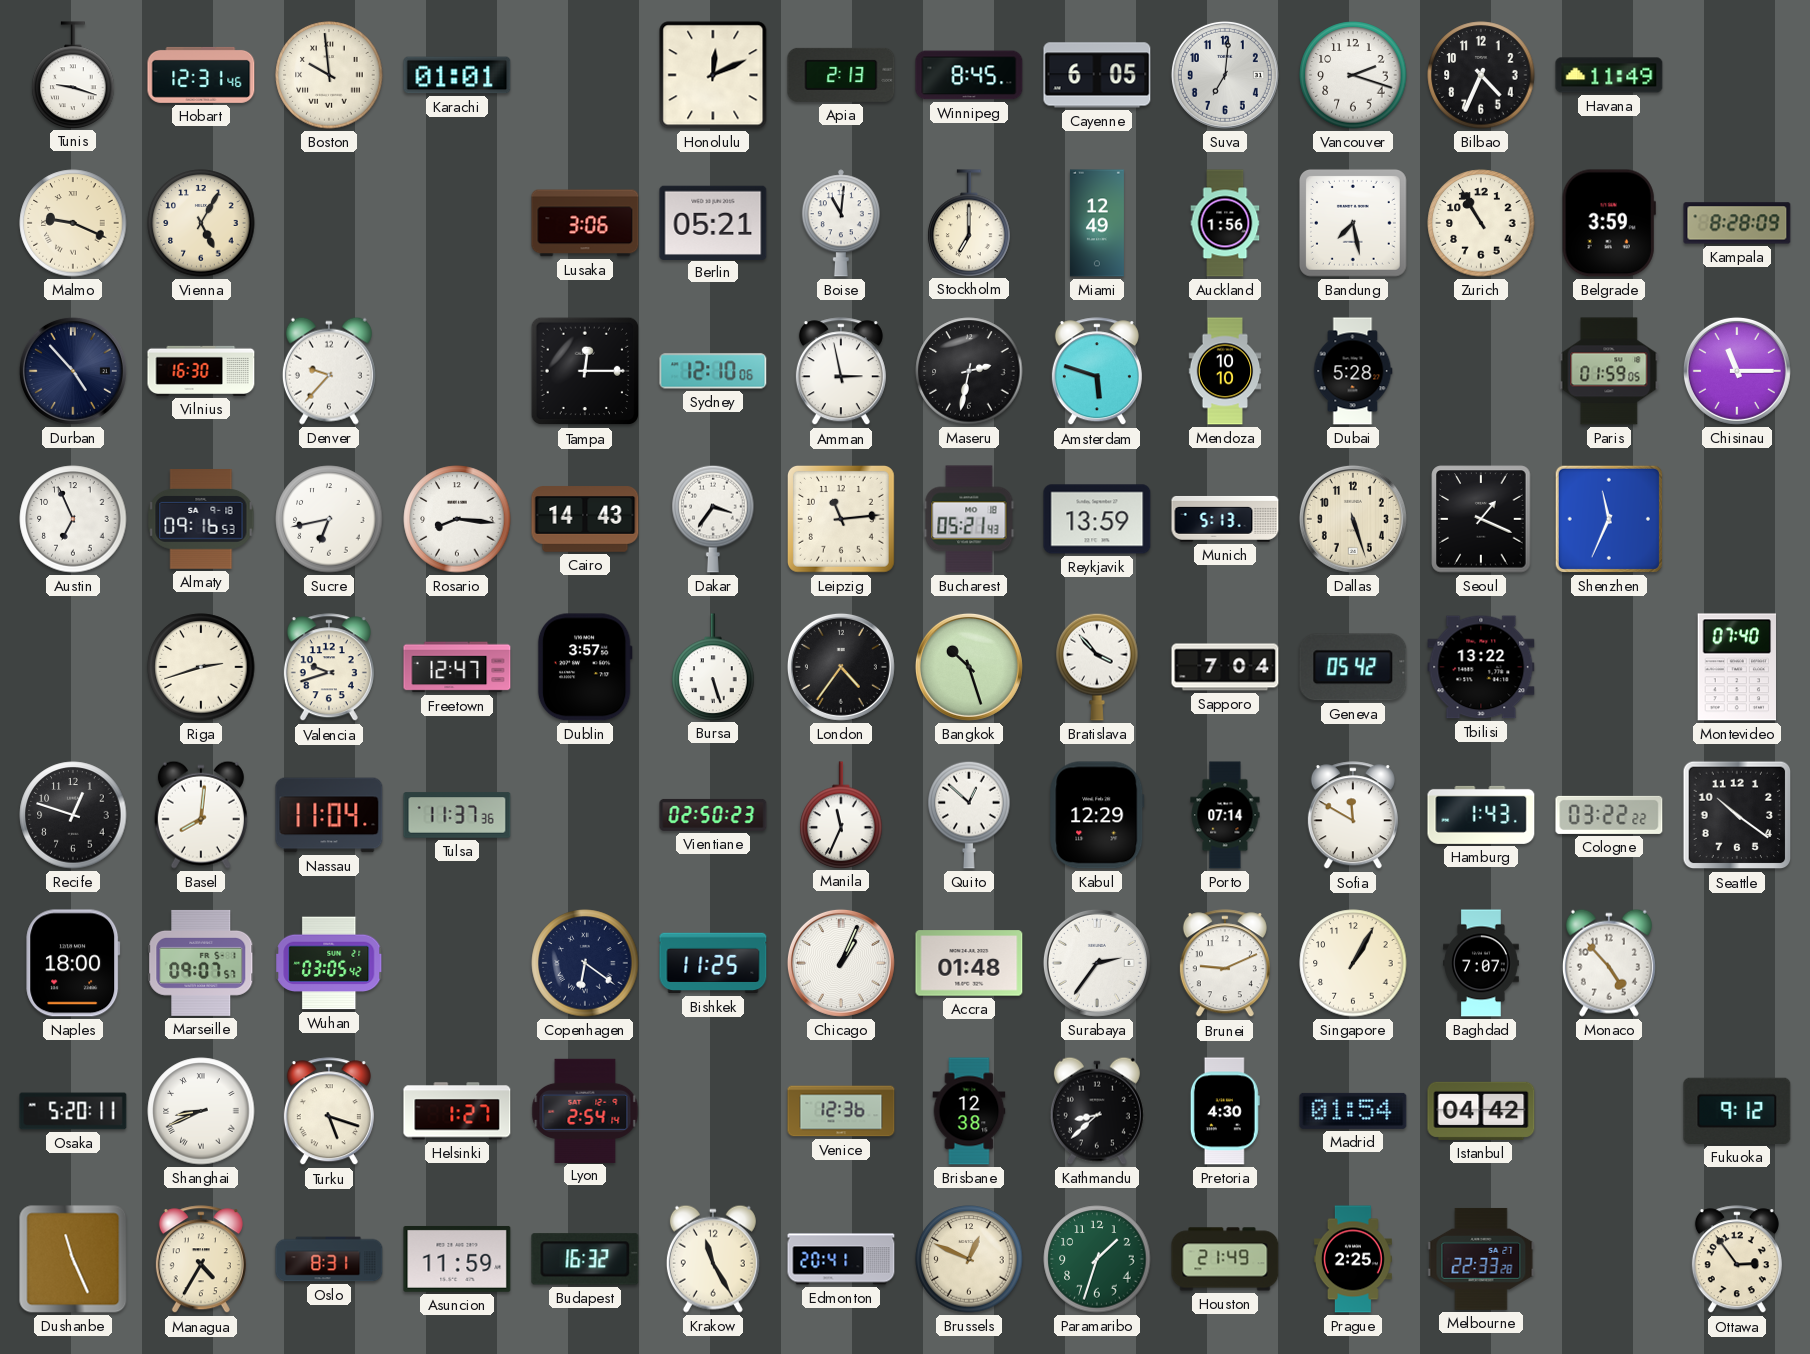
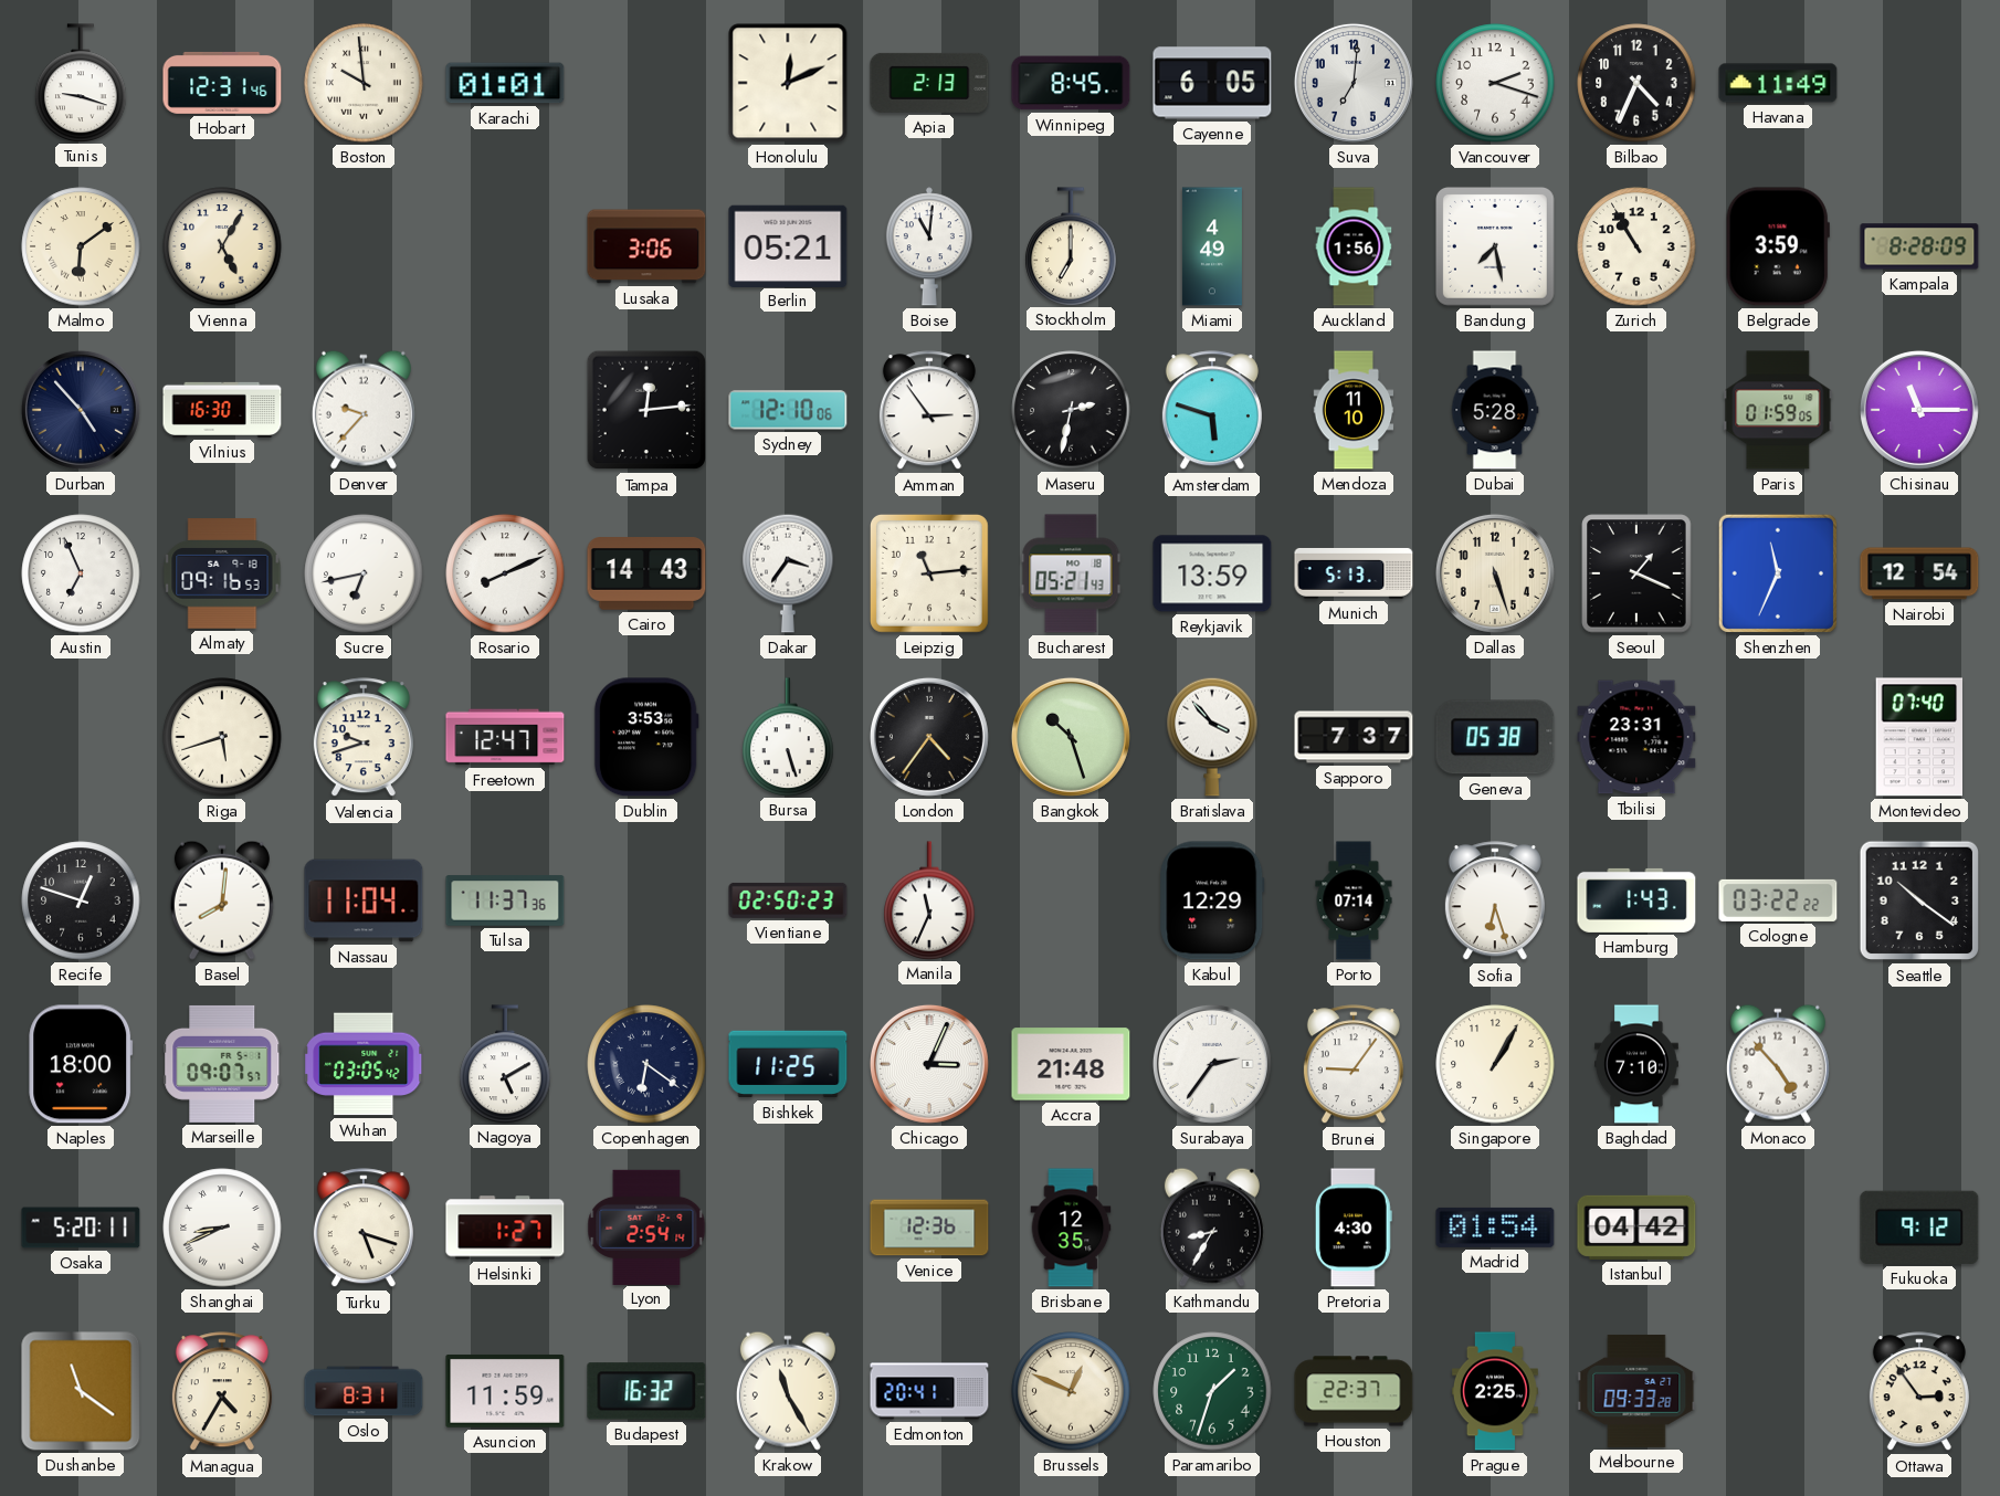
Malmo: 9:19 -> 6:09
Miami: 12:49 -> 4:49
Tampa: 12:15 -> 12:14
Amman: 2:58 -> 2:54
Mendoza: 10:10 -> 11:10
Rosario: 8:16 -> 8:11
Nairobi: none -> 12:54
Riga: 2:42 -> 5:42
Dublin: 3:57 -> 3:53
Sapporo: 7:04 -> 7:37
Geneva: 05:42 -> 05:38
Tbilisi: 13:22 -> 23:31
Quito: 12:52 -> none
Sofia: 11:50 -> 6:27
Nagoya: none -> 5:10
Chicago: 1:04 -> 3:04
Accra: 01:48 -> 21:48
Brunei: 9:11 -> 9:06
Baghdad: 7:07 -> 7:10
Brisbane: 12:38 -> 12:35
Kathmandu: 8:38 -> 8:35
Dushanbe: 11:26 -> 11:21
Houston: 21:49 -> 22:37
Melbourne: 22:33 -> 09:33
